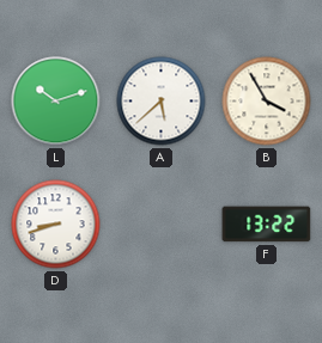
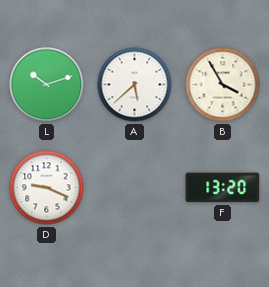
D: 8:42 -> 9:19
F: 13:22 -> 13:20
